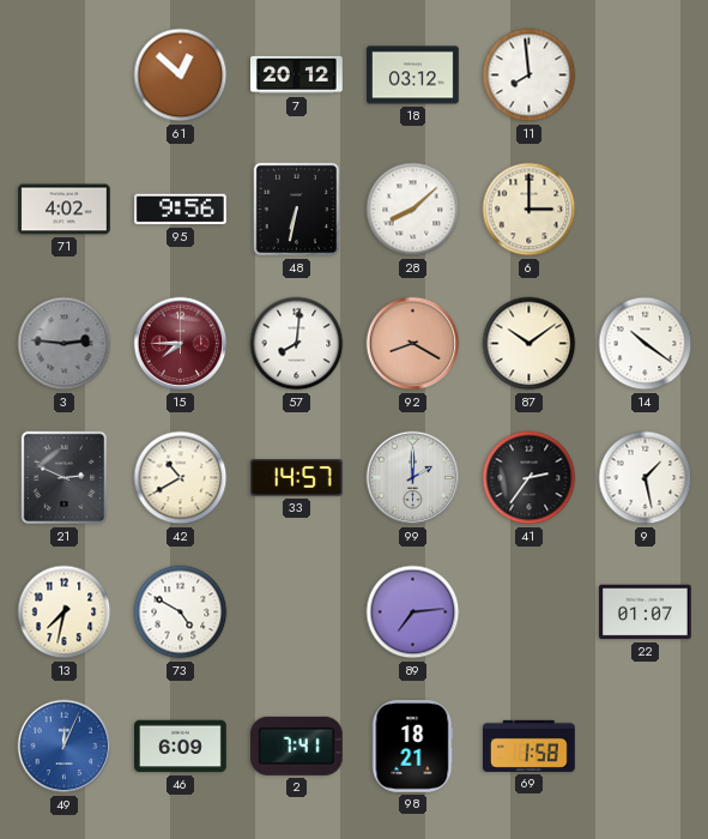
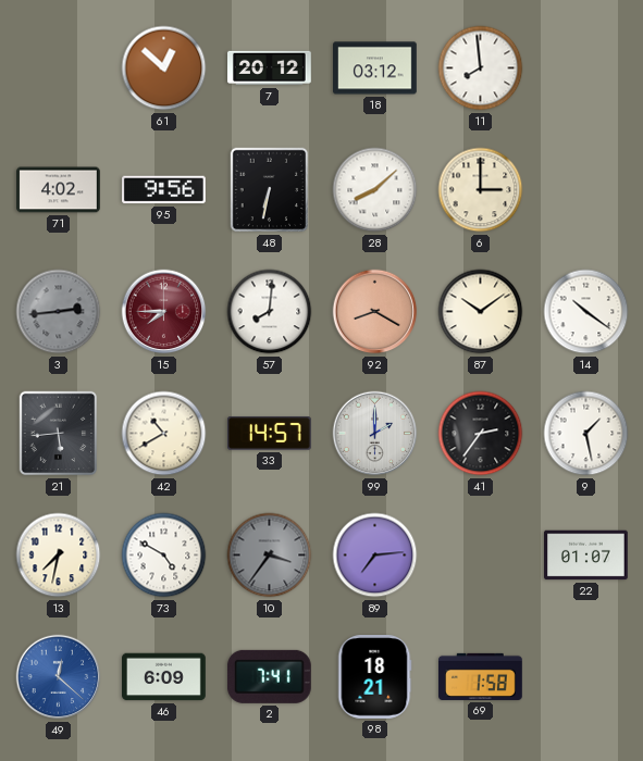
3: 2:46 -> 2:44
21: 2:49 -> 5:44
10: none -> 3:36
49: 12:04 -> 12:22
